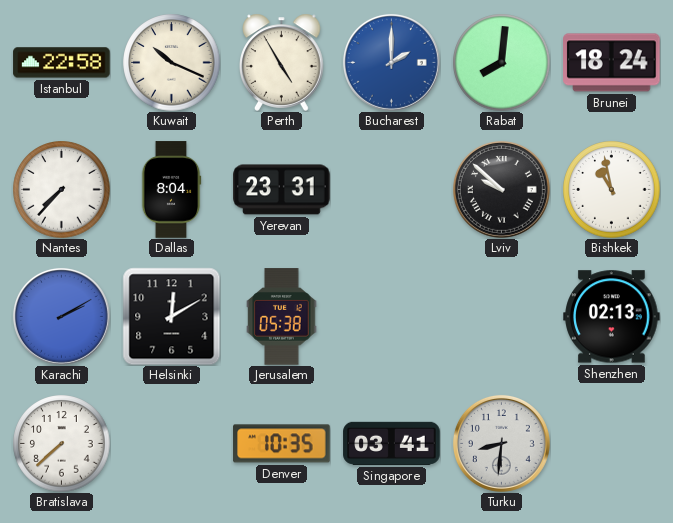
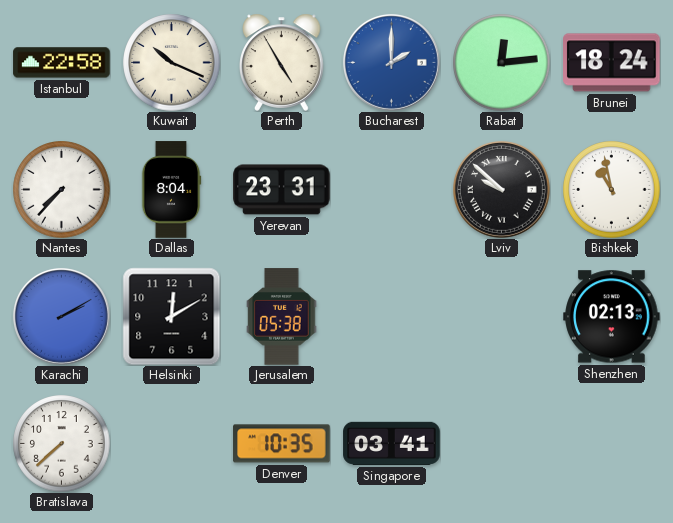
Rabat: 8:01 -> 12:14
Turku: 8:31 -> none
